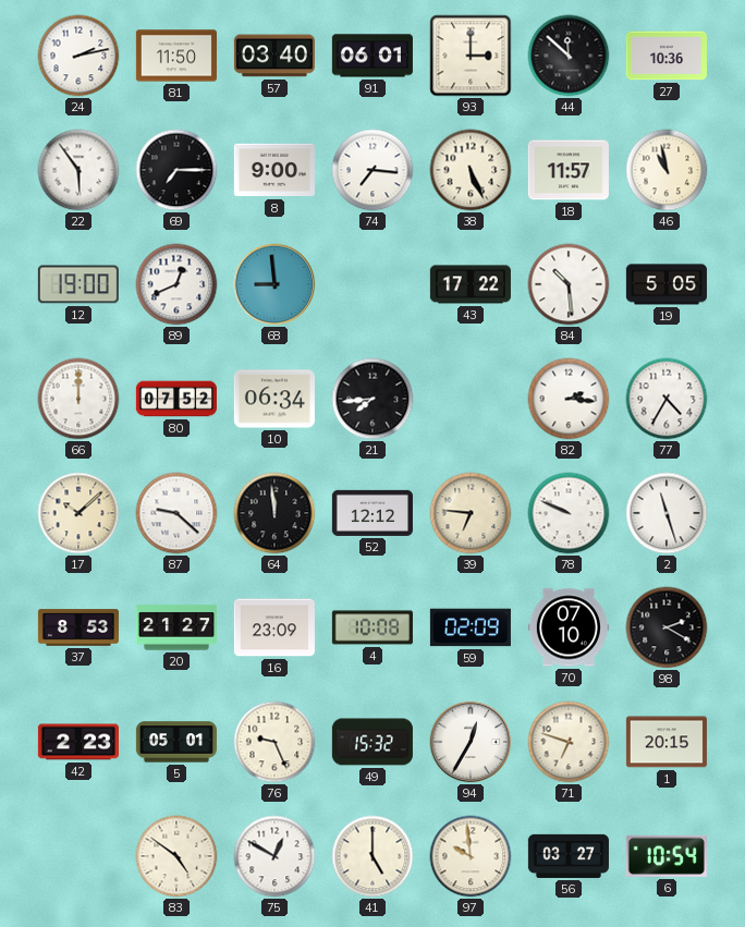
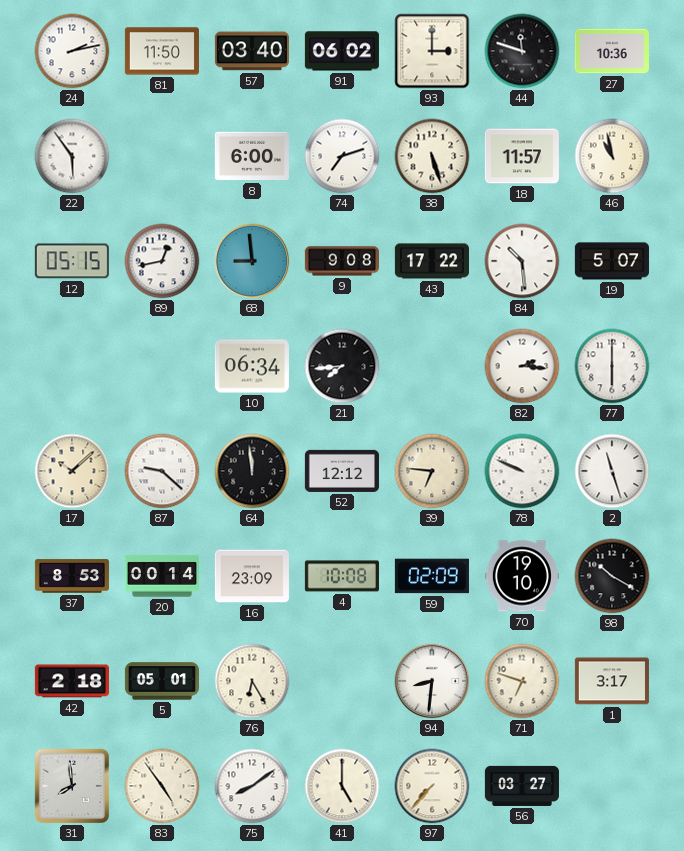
91: 06:01 -> 06:02
44: 11:52 -> 11:48
69: 7:15 -> none
8: 9:00 -> 6:00
74: 7:16 -> 7:12
38: 5:26 -> 5:27
12: 19:00 -> 05:15
89: 12:41 -> 12:43
9: none -> 9:08
19: 5:05 -> 5:07
66: 12:00 -> none
80: 07:52 -> none
77: 4:35 -> 6:00
20: 21:27 -> 00:14
70: 07:10 -> 19:10
98: 2:20 -> 10:20
42: 2:23 -> 2:18
76: 9:26 -> 6:25
49: 15:32 -> none
94: 12:35 -> 8:31
1: 20:15 -> 3:17
31: none -> 7:59
83: 4:51 -> 4:54
75: 12:50 -> 8:09
97: 9:59 -> 7:37
6: 10:54 -> none
